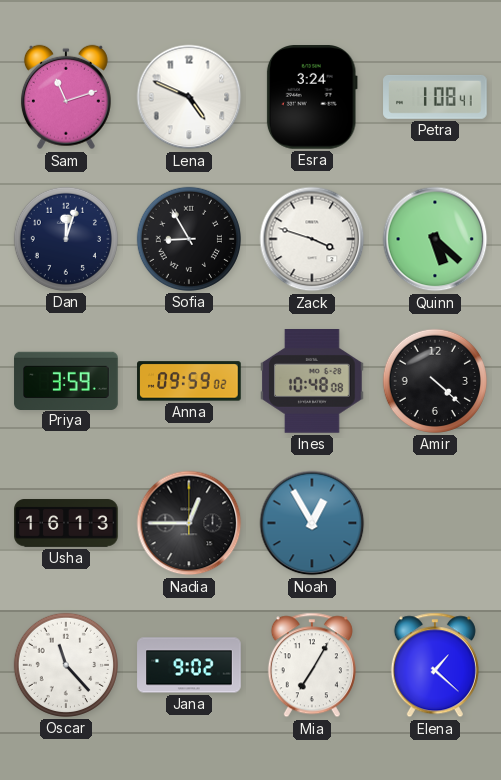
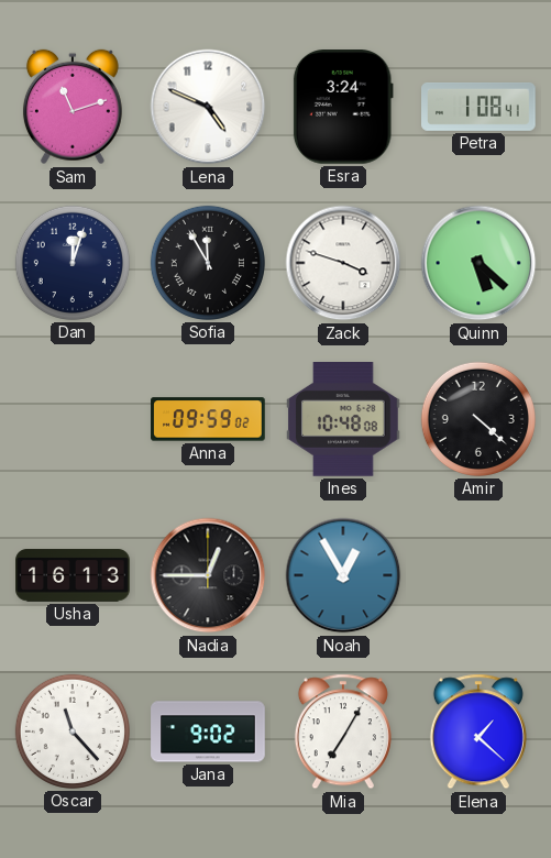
Sofia: 8:55 -> 11:55
Priya: 3:59 -> none
